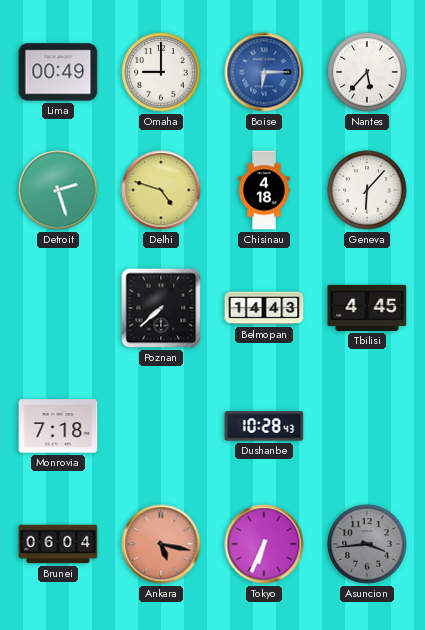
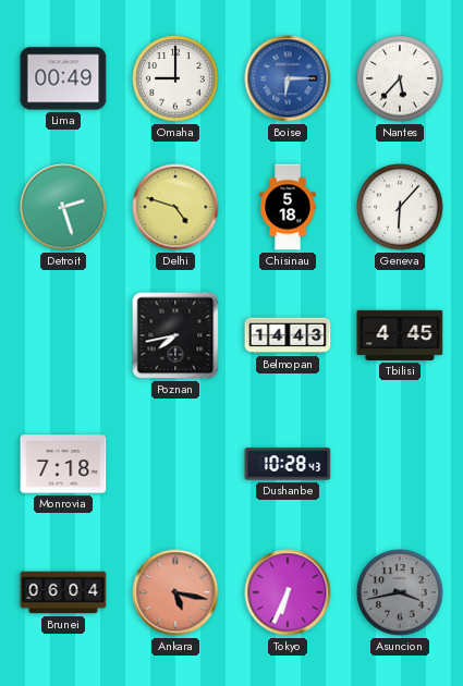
Chisinau: 4:18 -> 5:18
Poznan: 7:38 -> 7:43
Asuncion: 3:44 -> 3:43
